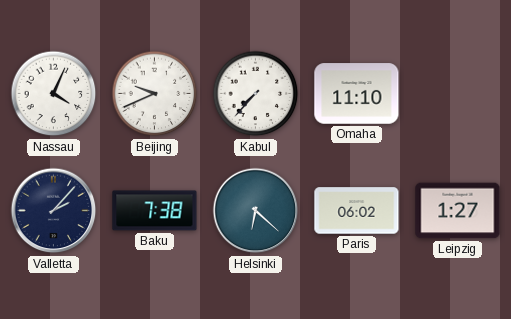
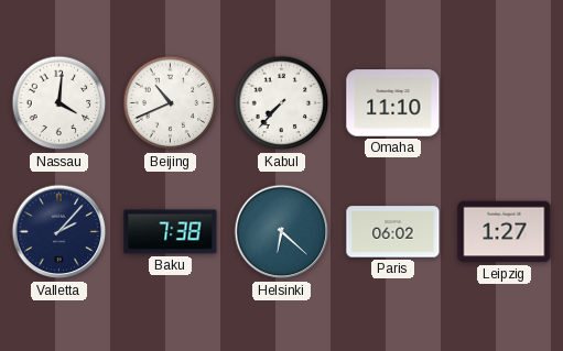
Nassau: 4:04 -> 4:01
Beijing: 9:41 -> 10:41
